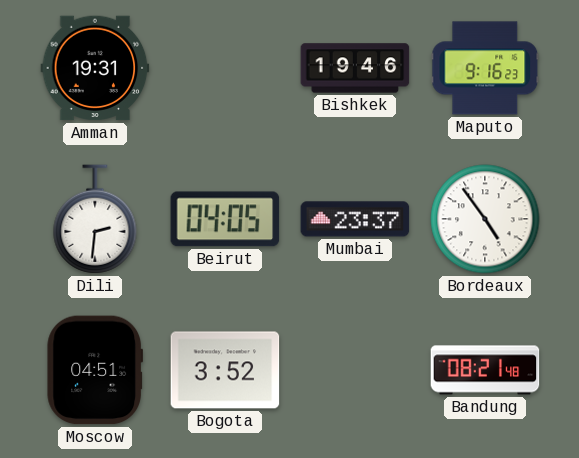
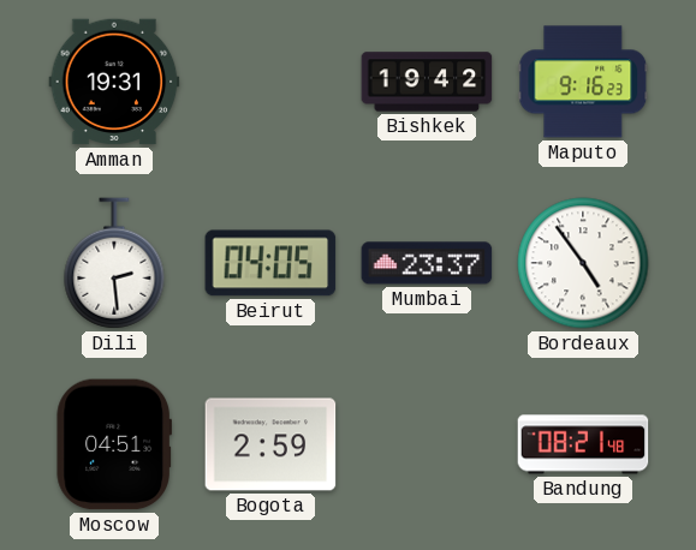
Bishkek: 19:46 -> 19:42
Dili: 2:31 -> 2:29
Bogota: 3:52 -> 2:59
